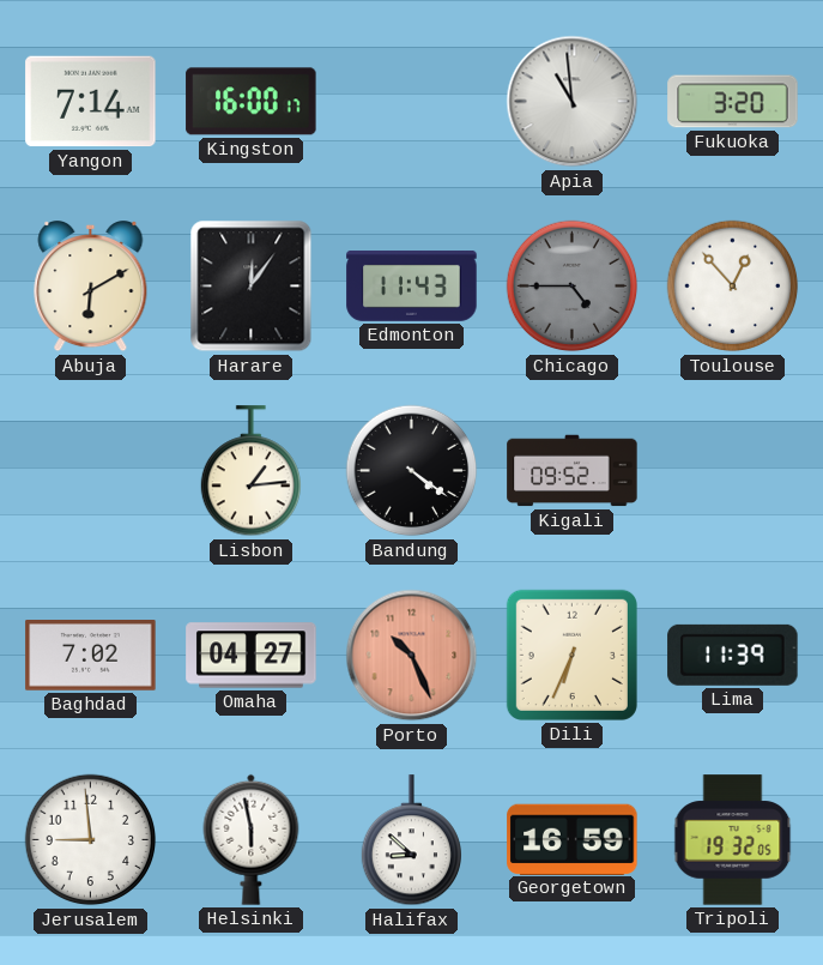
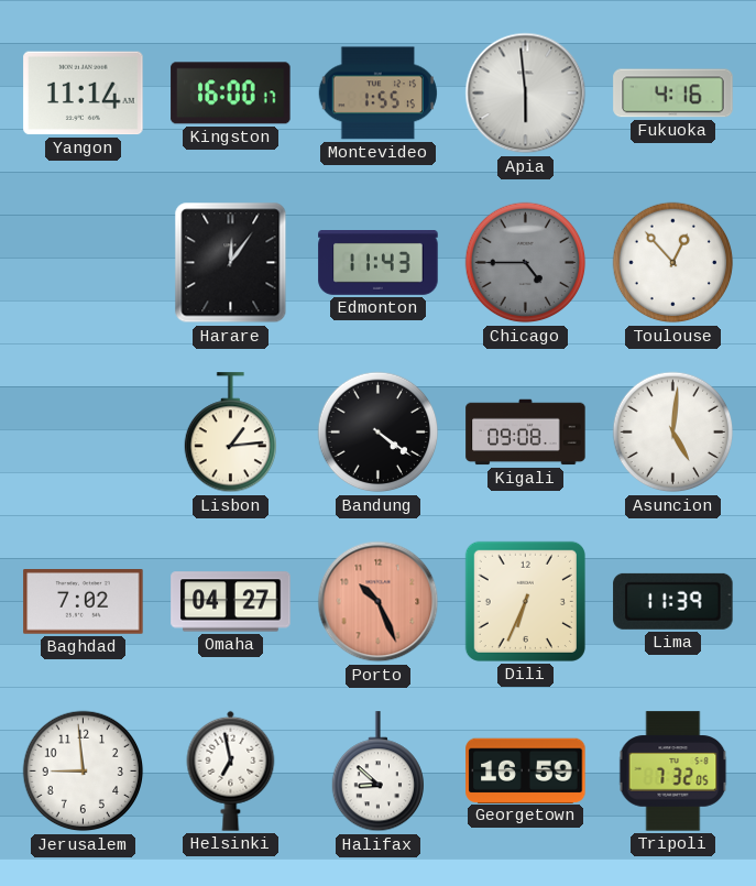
Yangon: 7:14 -> 11:14
Montevideo: none -> 1:55
Apia: 10:59 -> 5:59
Fukuoka: 3:20 -> 4:16
Abuja: 6:10 -> none
Kigali: 09:52 -> 09:08
Asuncion: none -> 5:01
Helsinki: 5:58 -> 6:58
Tripoli: 19:32 -> 7:32
